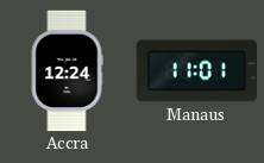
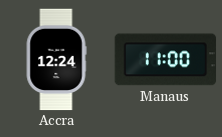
Manaus: 11:01 -> 11:00
